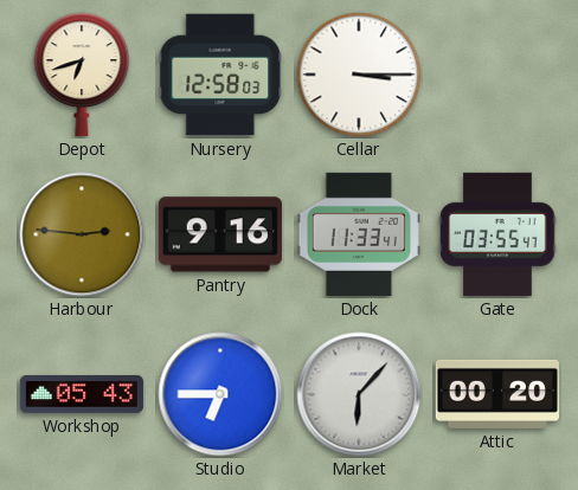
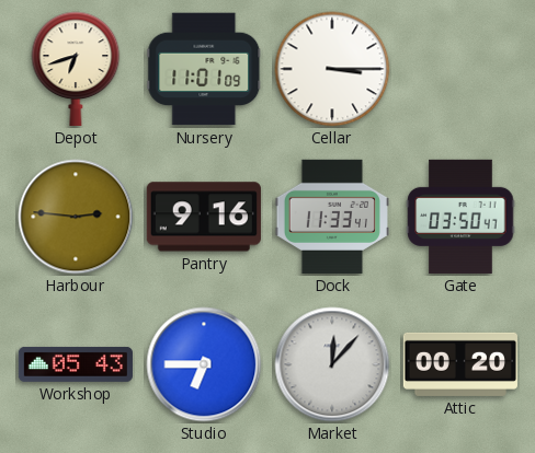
Nursery: 12:58 -> 11:01
Gate: 03:55 -> 03:50
Market: 6:07 -> 12:07
